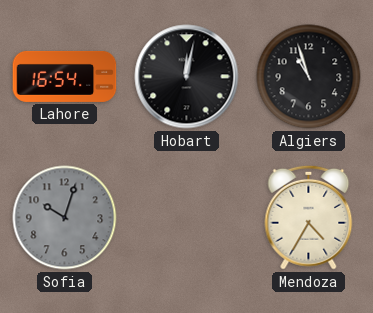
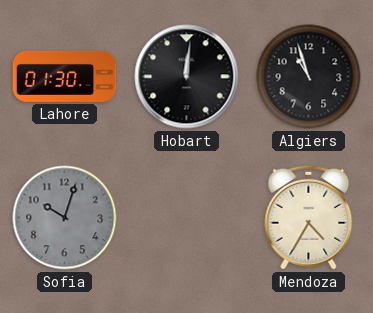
Lahore: 16:54 -> 01:30
Hobart: 12:02 -> 12:01
